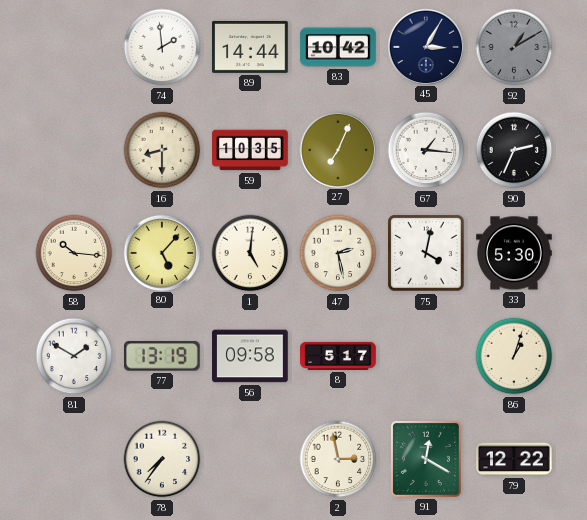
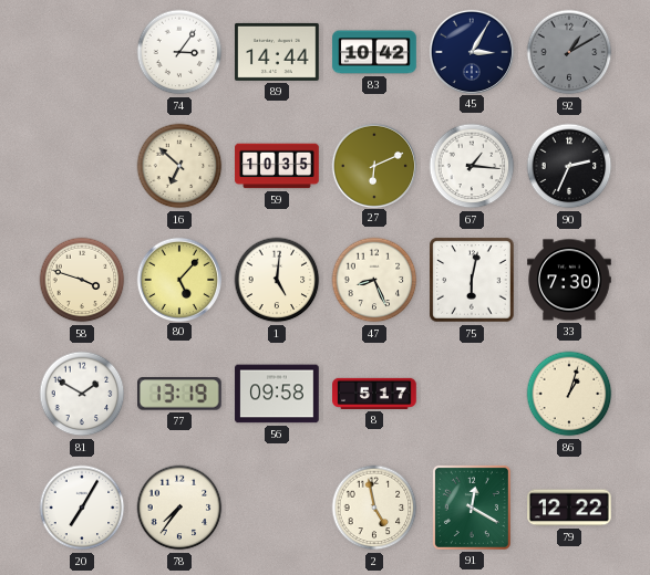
74: 1:59 -> 3:06
16: 8:30 -> 6:52
27: 7:04 -> 6:11
58: 10:16 -> 3:48
47: 2:28 -> 8:26
75: 4:02 -> 6:02
33: 5:30 -> 7:30
20: none -> 7:05
2: 2:58 -> 4:58
